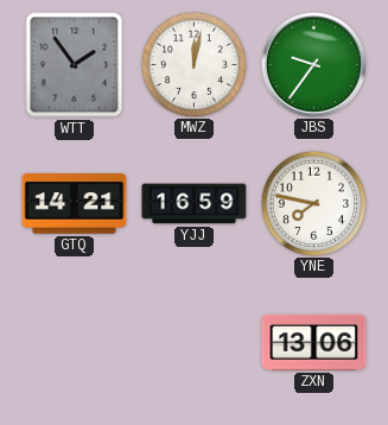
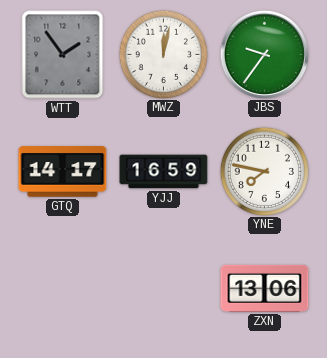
GTQ: 14:21 -> 14:17
